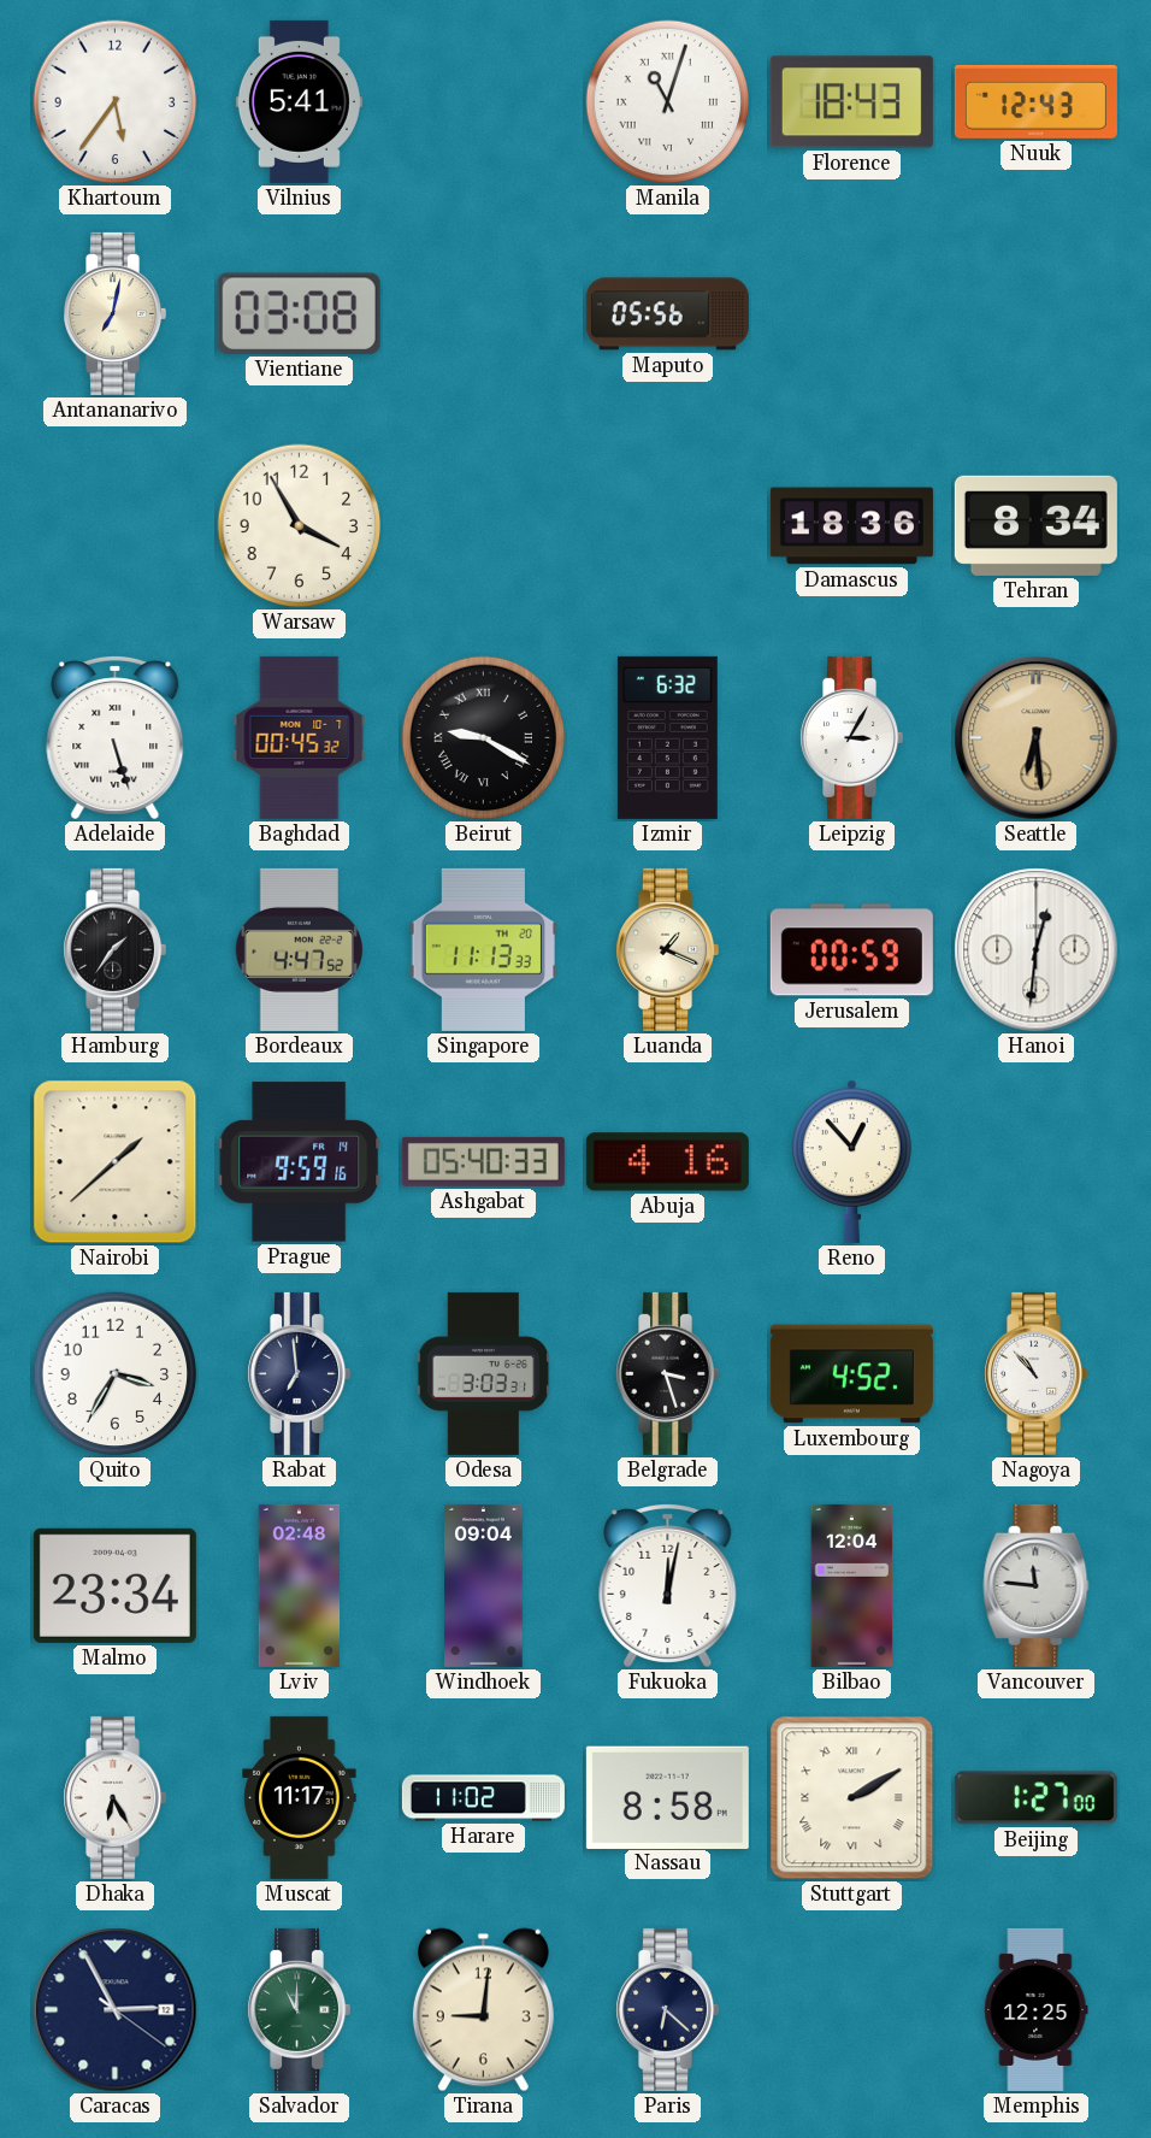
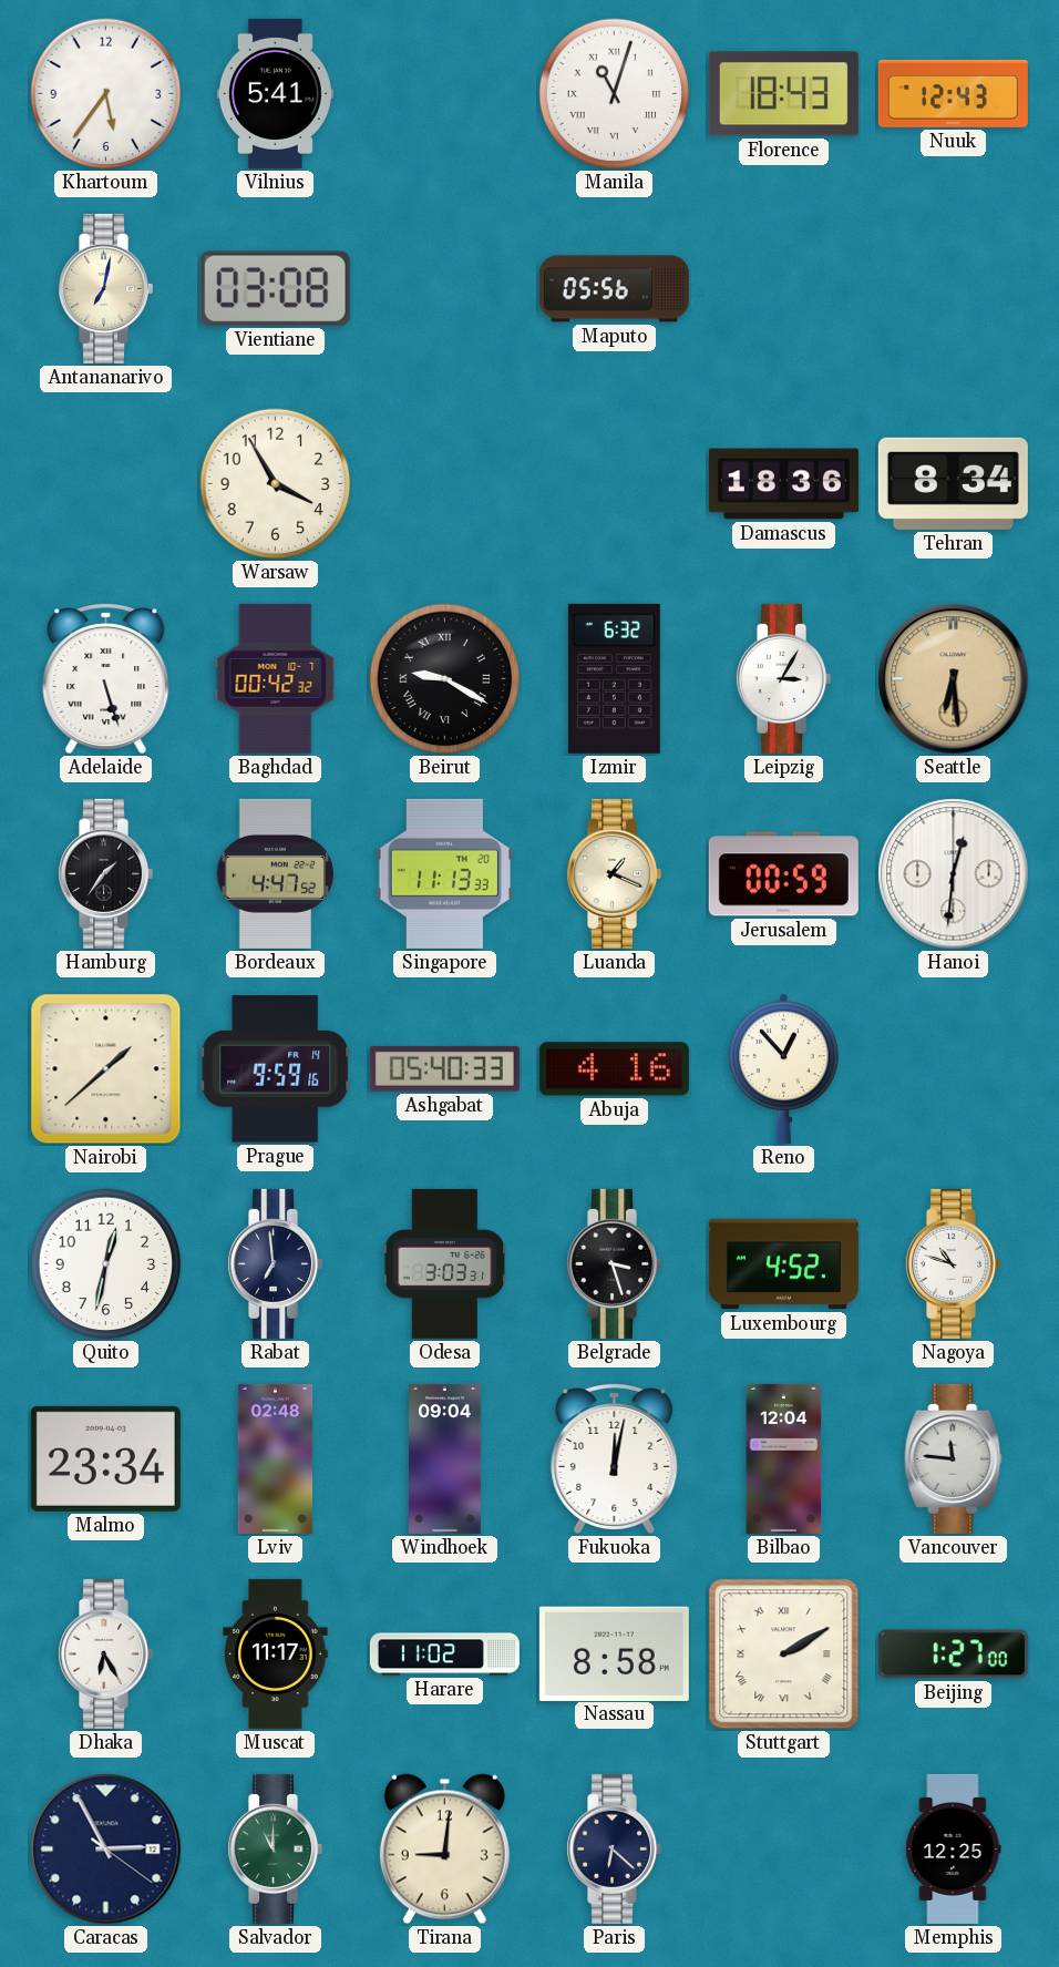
Baghdad: 00:45 -> 00:42
Quito: 3:35 -> 12:32
Nagoya: 10:53 -> 10:48
